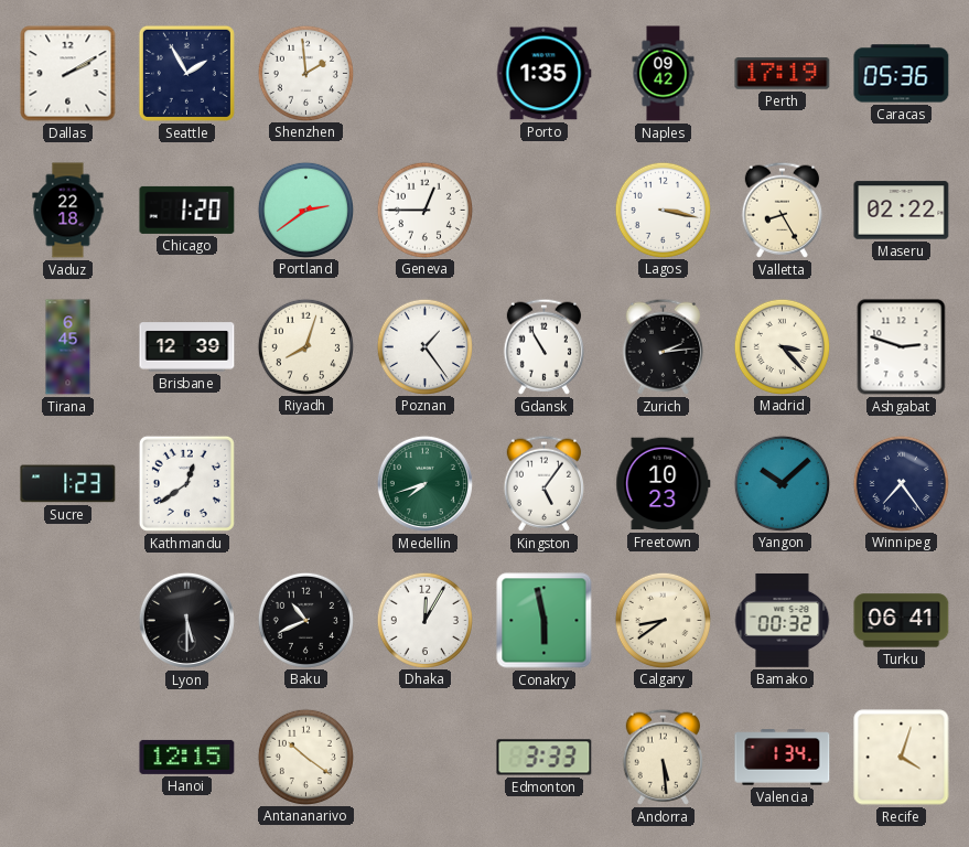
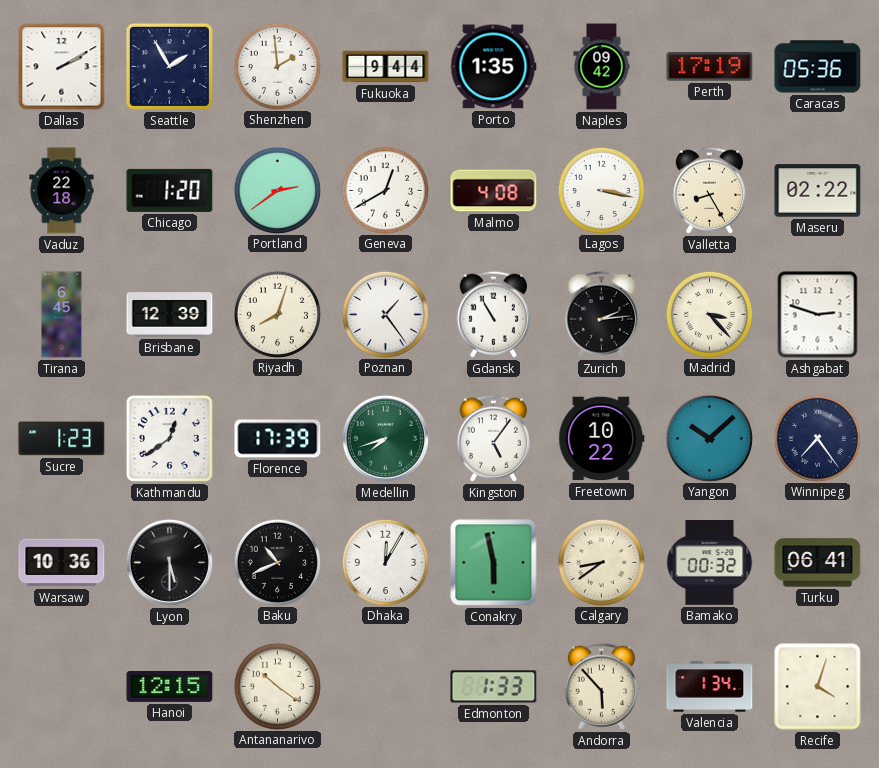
Fukuoka: none -> 9:44
Geneva: 12:45 -> 12:40
Malmo: none -> 4:08
Florence: none -> 17:39
Freetown: 10:23 -> 10:22
Warsaw: none -> 10:36
Edmonton: 3:33 -> 1:33
Andorra: 5:29 -> 5:53
